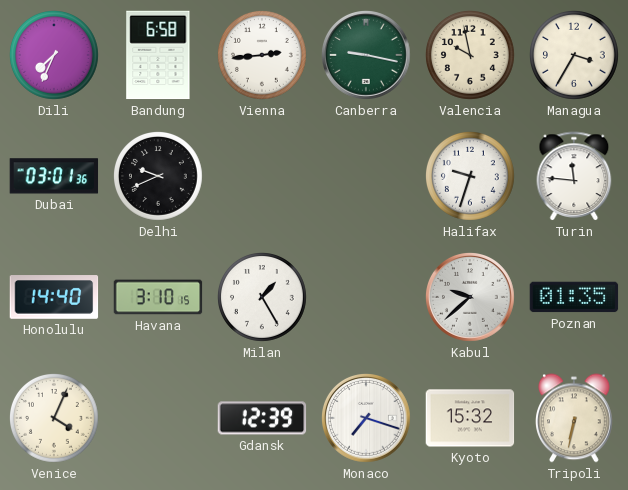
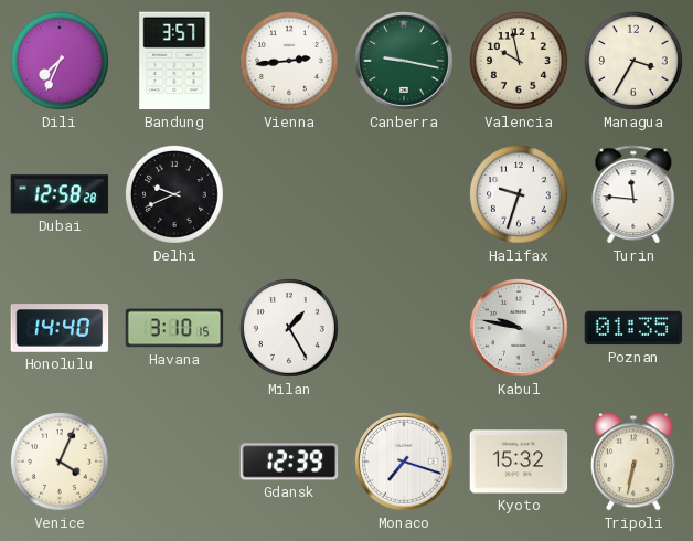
Bandung: 6:58 -> 3:57
Dubai: 03:01 -> 12:58
Kabul: 9:38 -> 9:47
